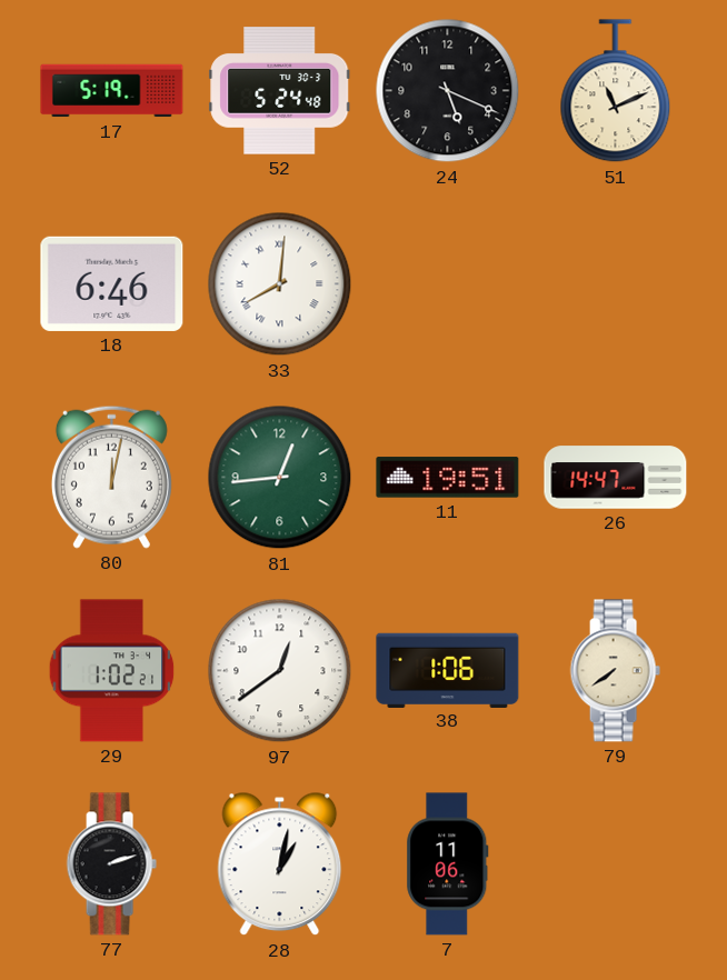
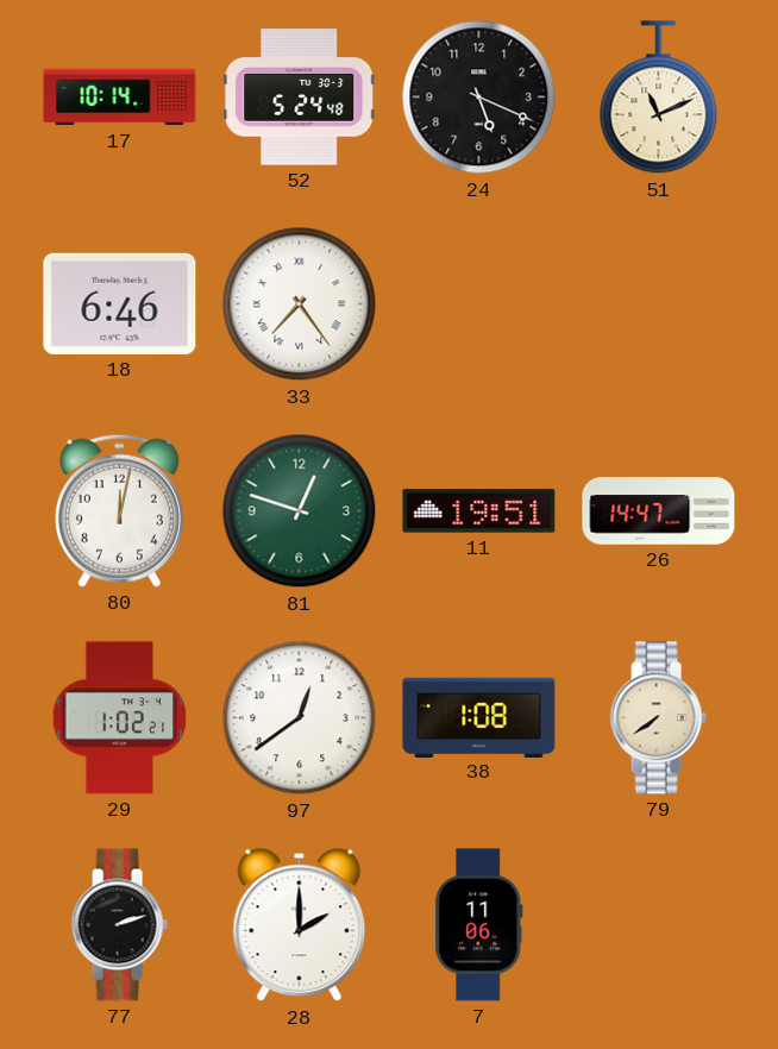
17: 5:19 -> 10:14
33: 8:01 -> 7:24
81: 12:44 -> 12:48
38: 1:06 -> 1:08
28: 1:02 -> 2:00
